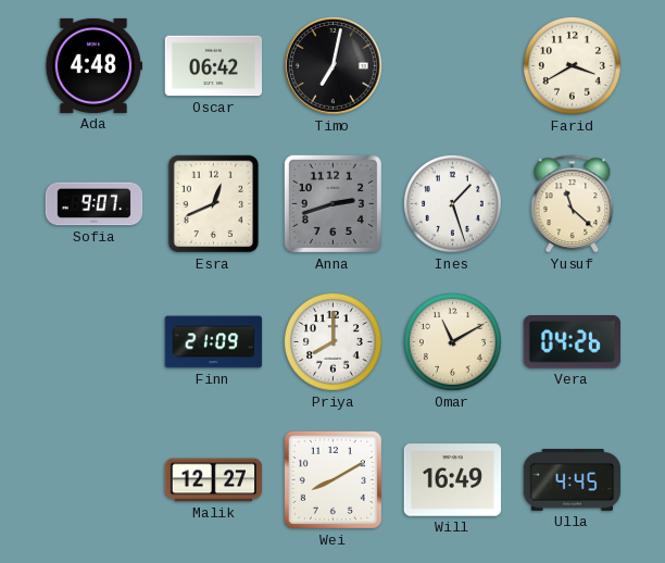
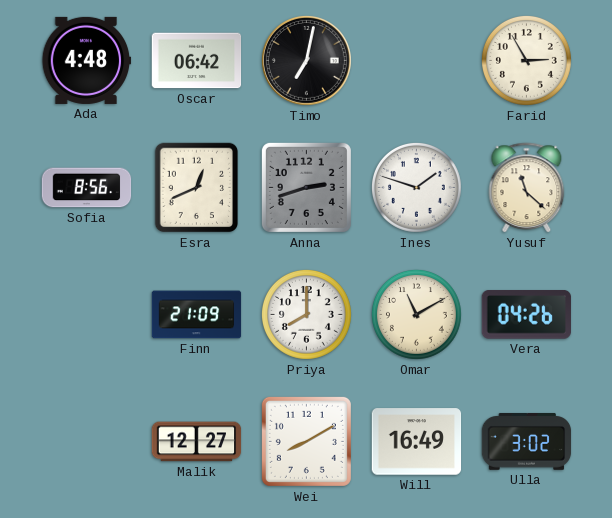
Farid: 3:40 -> 2:55
Sofia: 9:07 -> 8:56
Ines: 1:27 -> 1:48
Ulla: 4:45 -> 3:02
